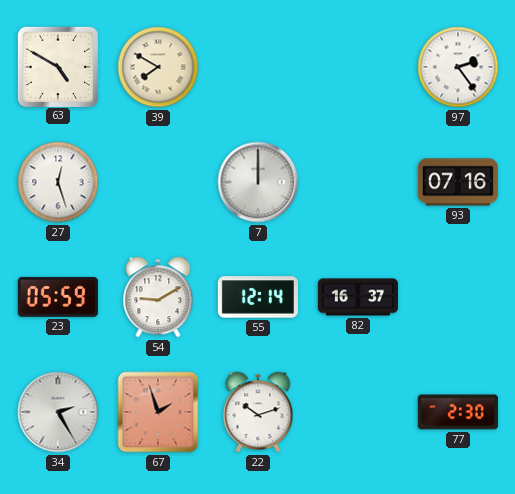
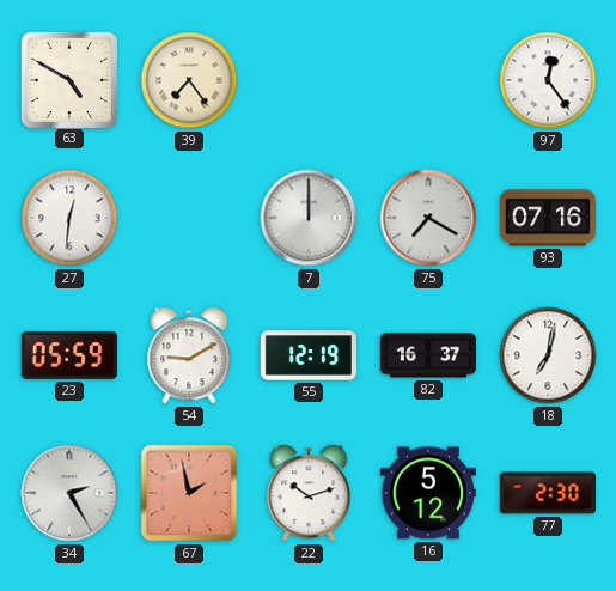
39: 7:50 -> 7:24
97: 2:24 -> 12:24
27: 12:27 -> 12:31
75: none -> 7:20
55: 12:14 -> 12:19
18: none -> 7:02
67: 1:57 -> 1:58
16: none -> 5:12
